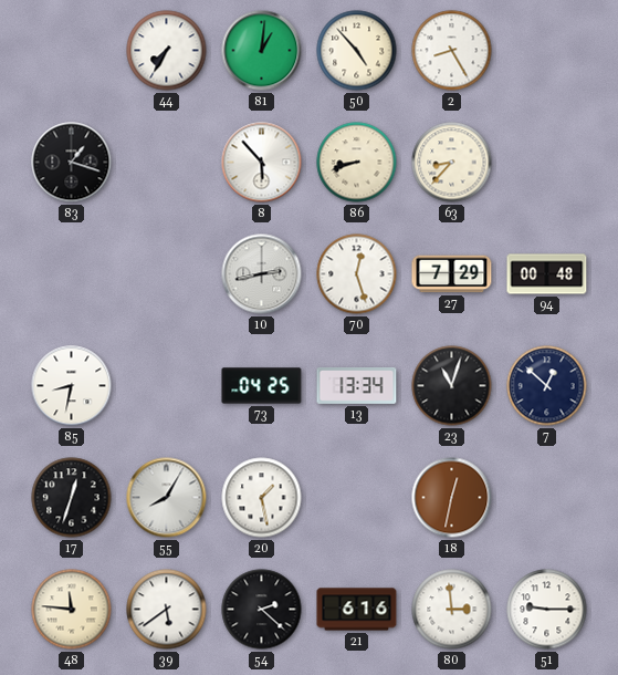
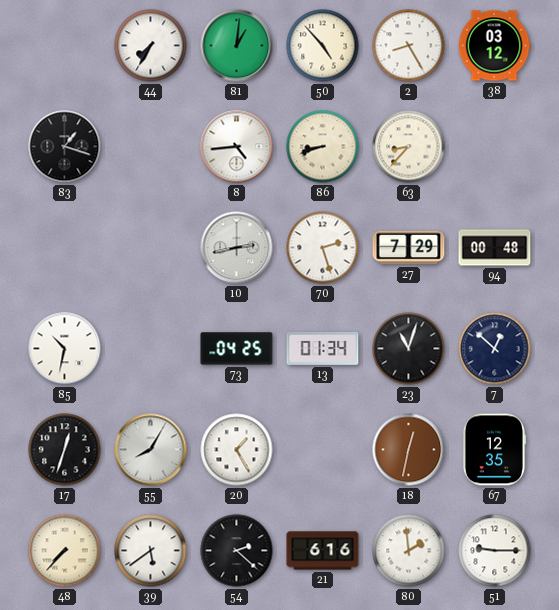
38: none -> 03:12
8: 5:53 -> 4:44
70: 12:27 -> 2:27
85: 8:32 -> 10:32
13: 13:34 -> 01:34
20: 1:28 -> 1:25
67: none -> 12:35
48: 11:46 -> 7:37
80: 2:59 -> 1:59
